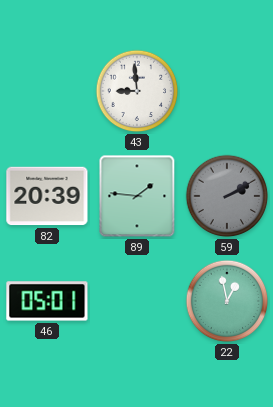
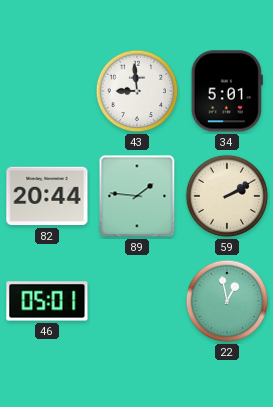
34: none -> 5:01
82: 20:39 -> 20:44
59 dial: grey -> cream
